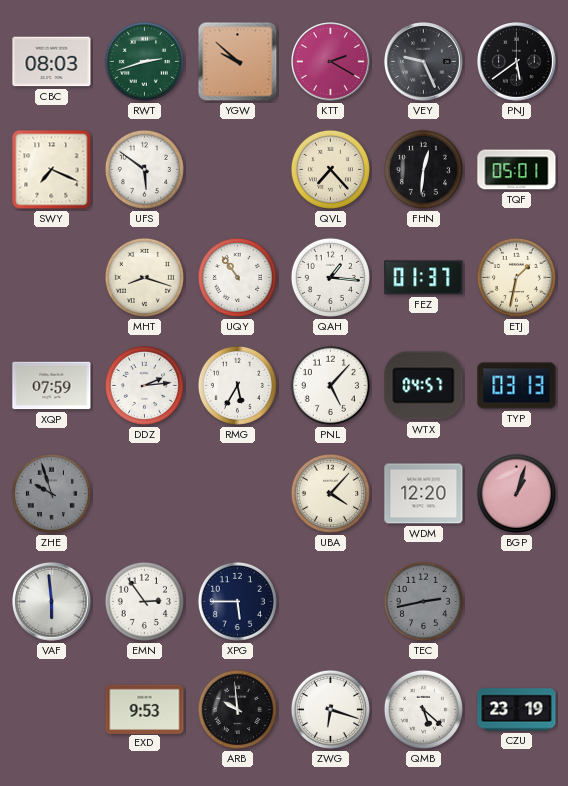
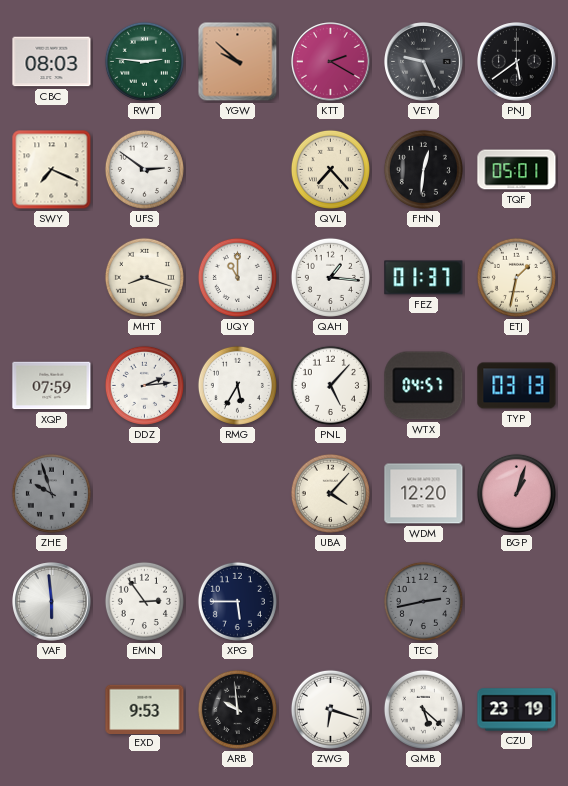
RWT: 2:42 -> 2:46
UFS: 5:51 -> 2:51
UQY: 10:54 -> 11:00
